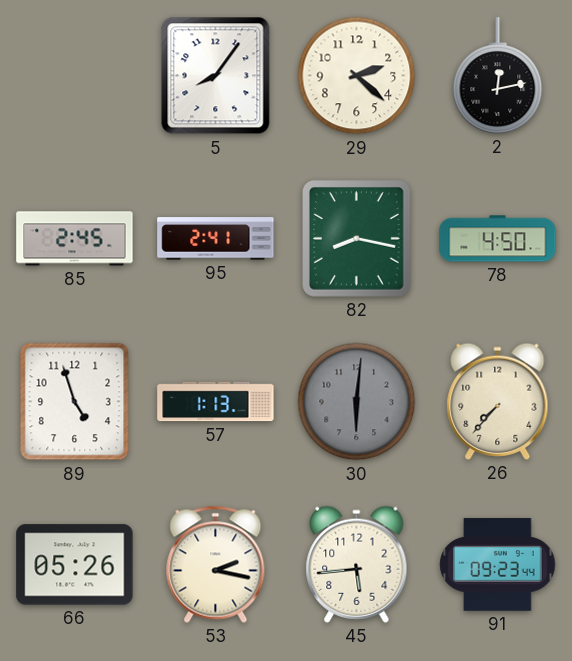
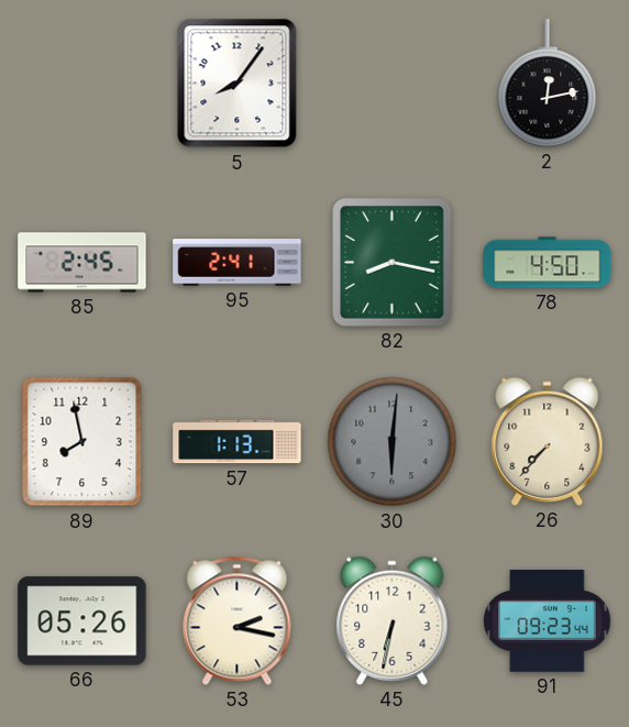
29: 2:22 -> none
89: 4:57 -> 7:58
45: 5:44 -> 6:32
